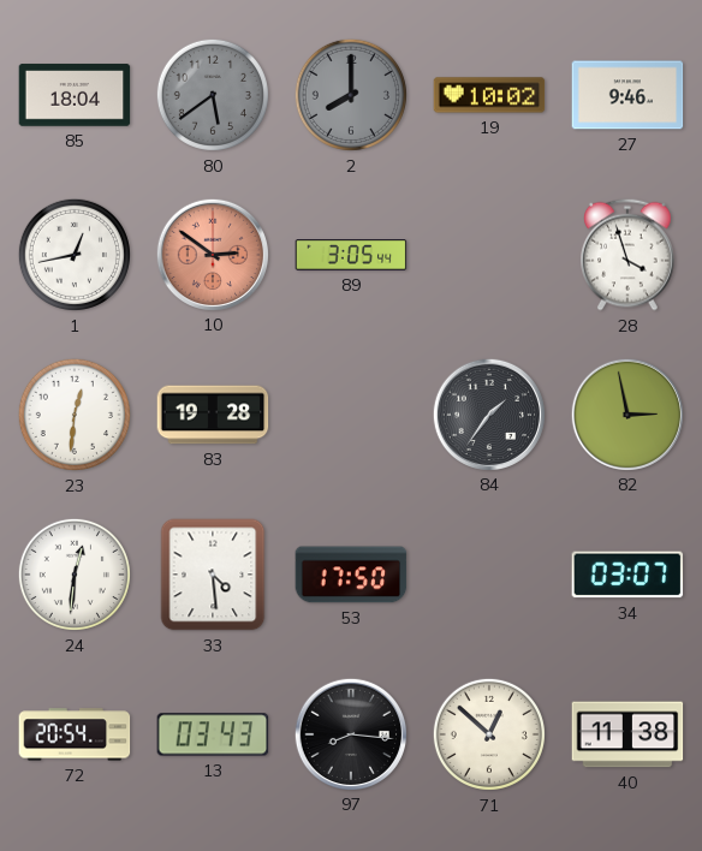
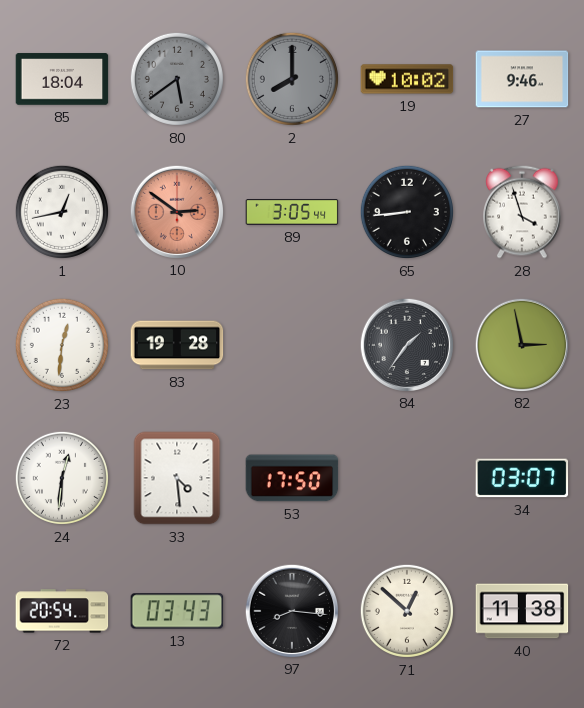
65: none -> 8:44
